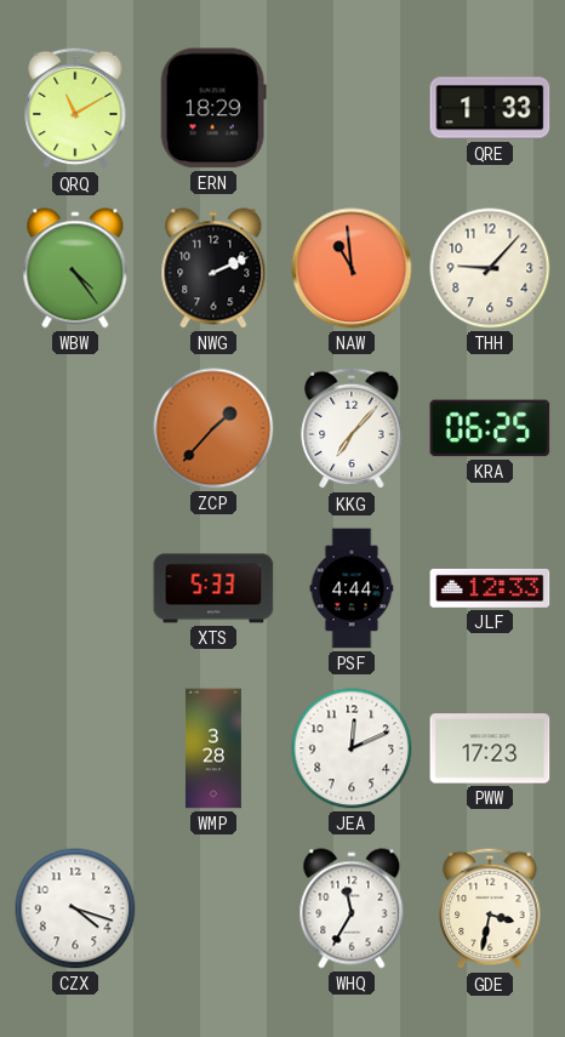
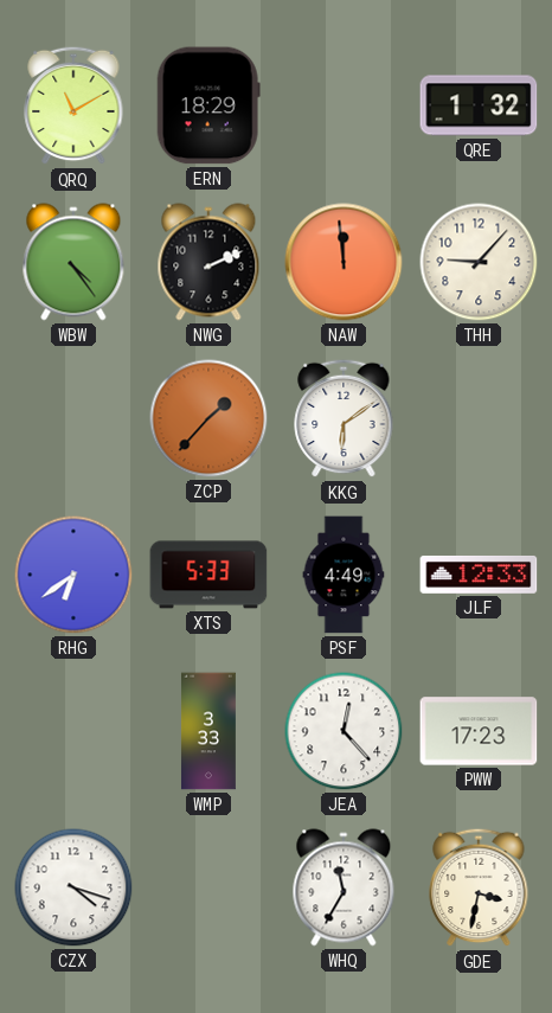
QRE: 1:33 -> 1:32
NAW: 10:59 -> 11:59
KKG: 7:07 -> 6:09
KRA: 06:25 -> none
RHG: none -> 6:39
PSF: 4:44 -> 4:49
WMP: 3:28 -> 3:33
JEA: 12:11 -> 12:23
